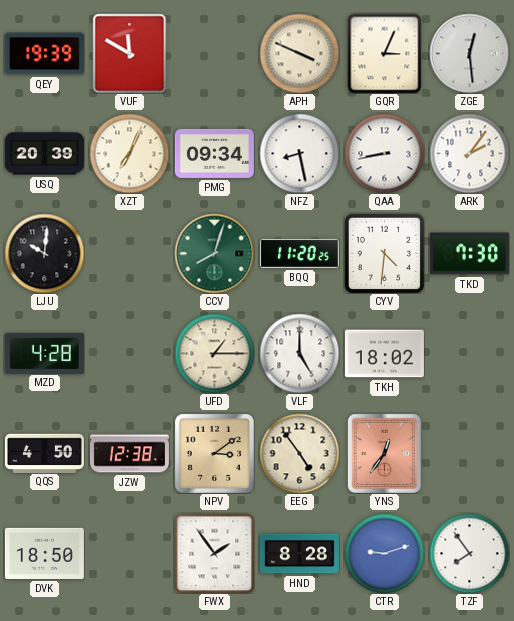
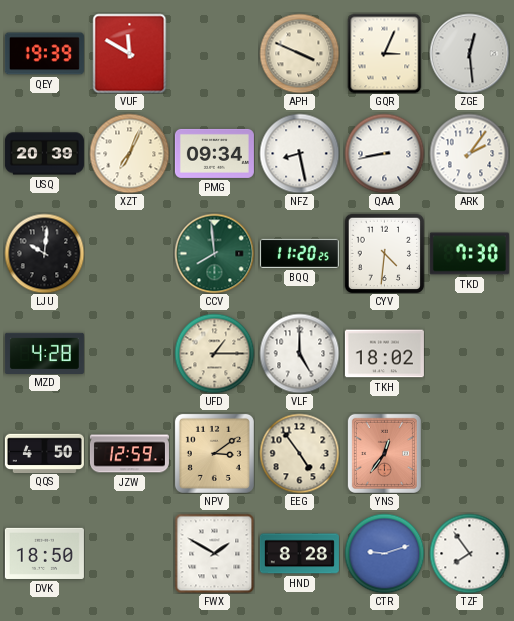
CCV: 8:03 -> 7:59
JZW: 12:38 -> 12:59
FWX: 1:54 -> 1:50
